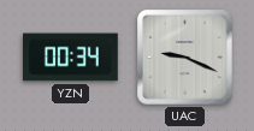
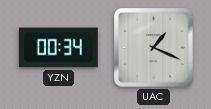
UAC: 9:19 -> 1:19
